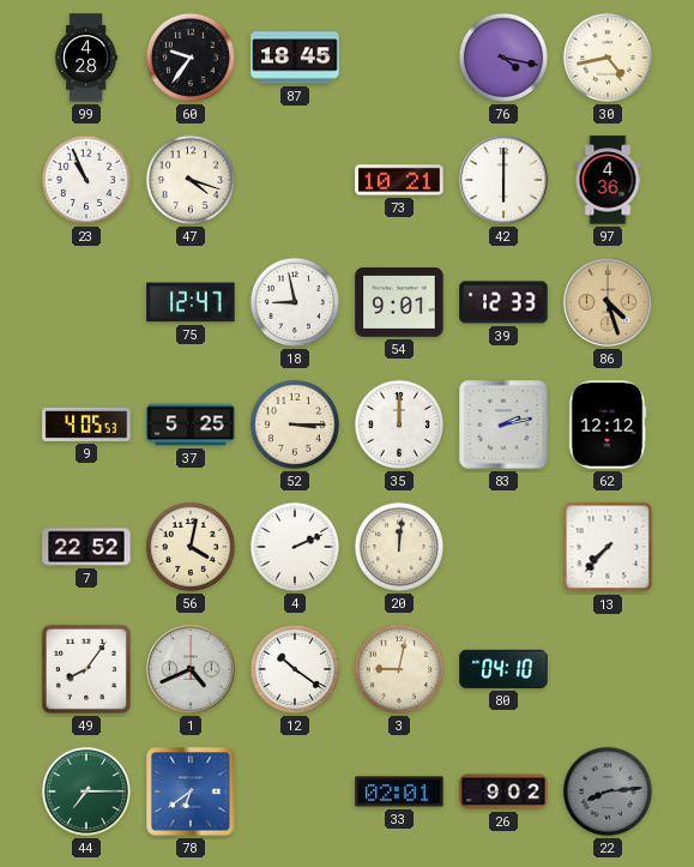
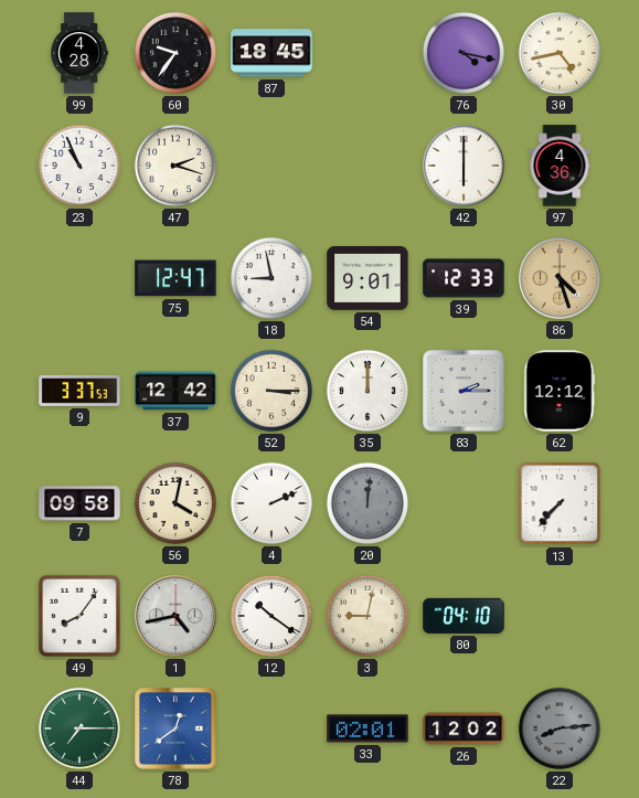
47: 4:18 -> 2:18
73: 10:21 -> none
9: 4:05 -> 3:37
37: 5:25 -> 12:42
83: 2:13 -> 2:15
7: 22:52 -> 09:58
20 dial: cream -> grey
1: 4:41 -> 4:43
78: 6:39 -> 12:39
26: 9:02 -> 12:02
